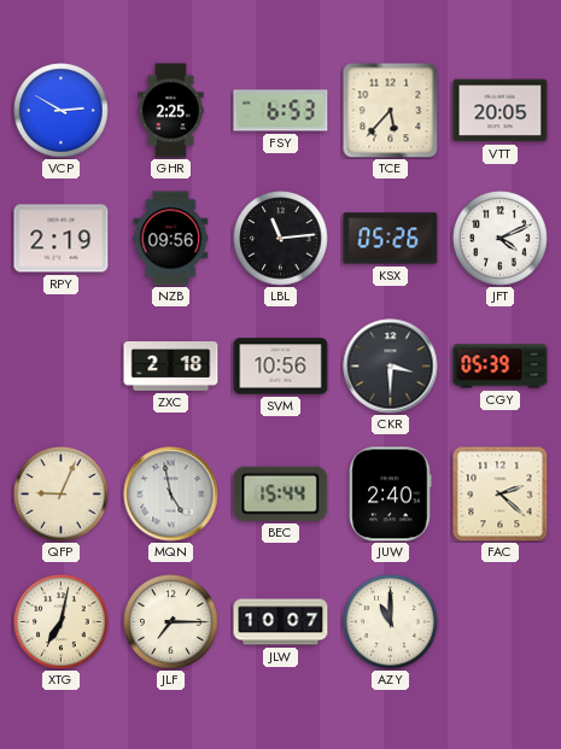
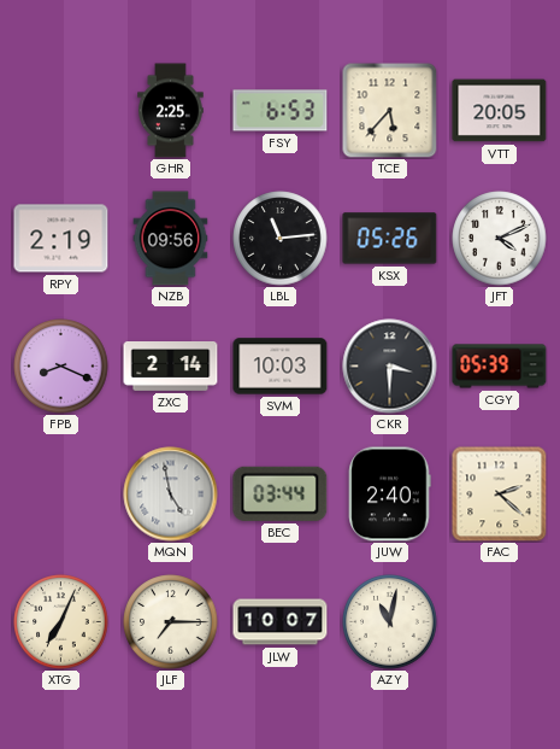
VCP: 2:50 -> none
FPB: none -> 8:19
ZXC: 2:18 -> 2:14
SVM: 10:56 -> 10:03
QFP: 9:04 -> none
BEC: 15:44 -> 03:44
XTG: 7:02 -> 7:04
AZY: 11:00 -> 11:02
